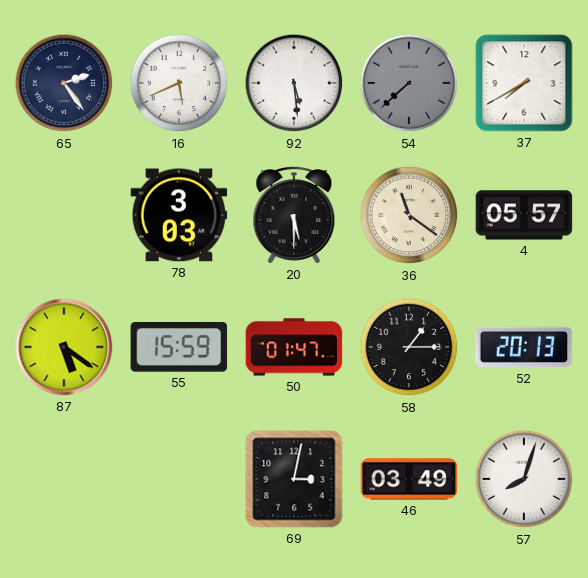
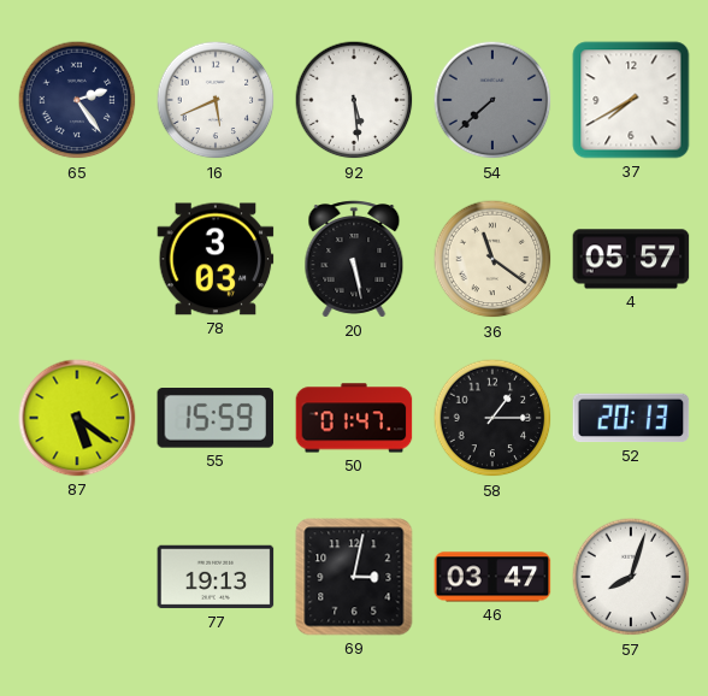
20: 5:30 -> 5:28
77: none -> 19:13
46: 03:49 -> 03:47
